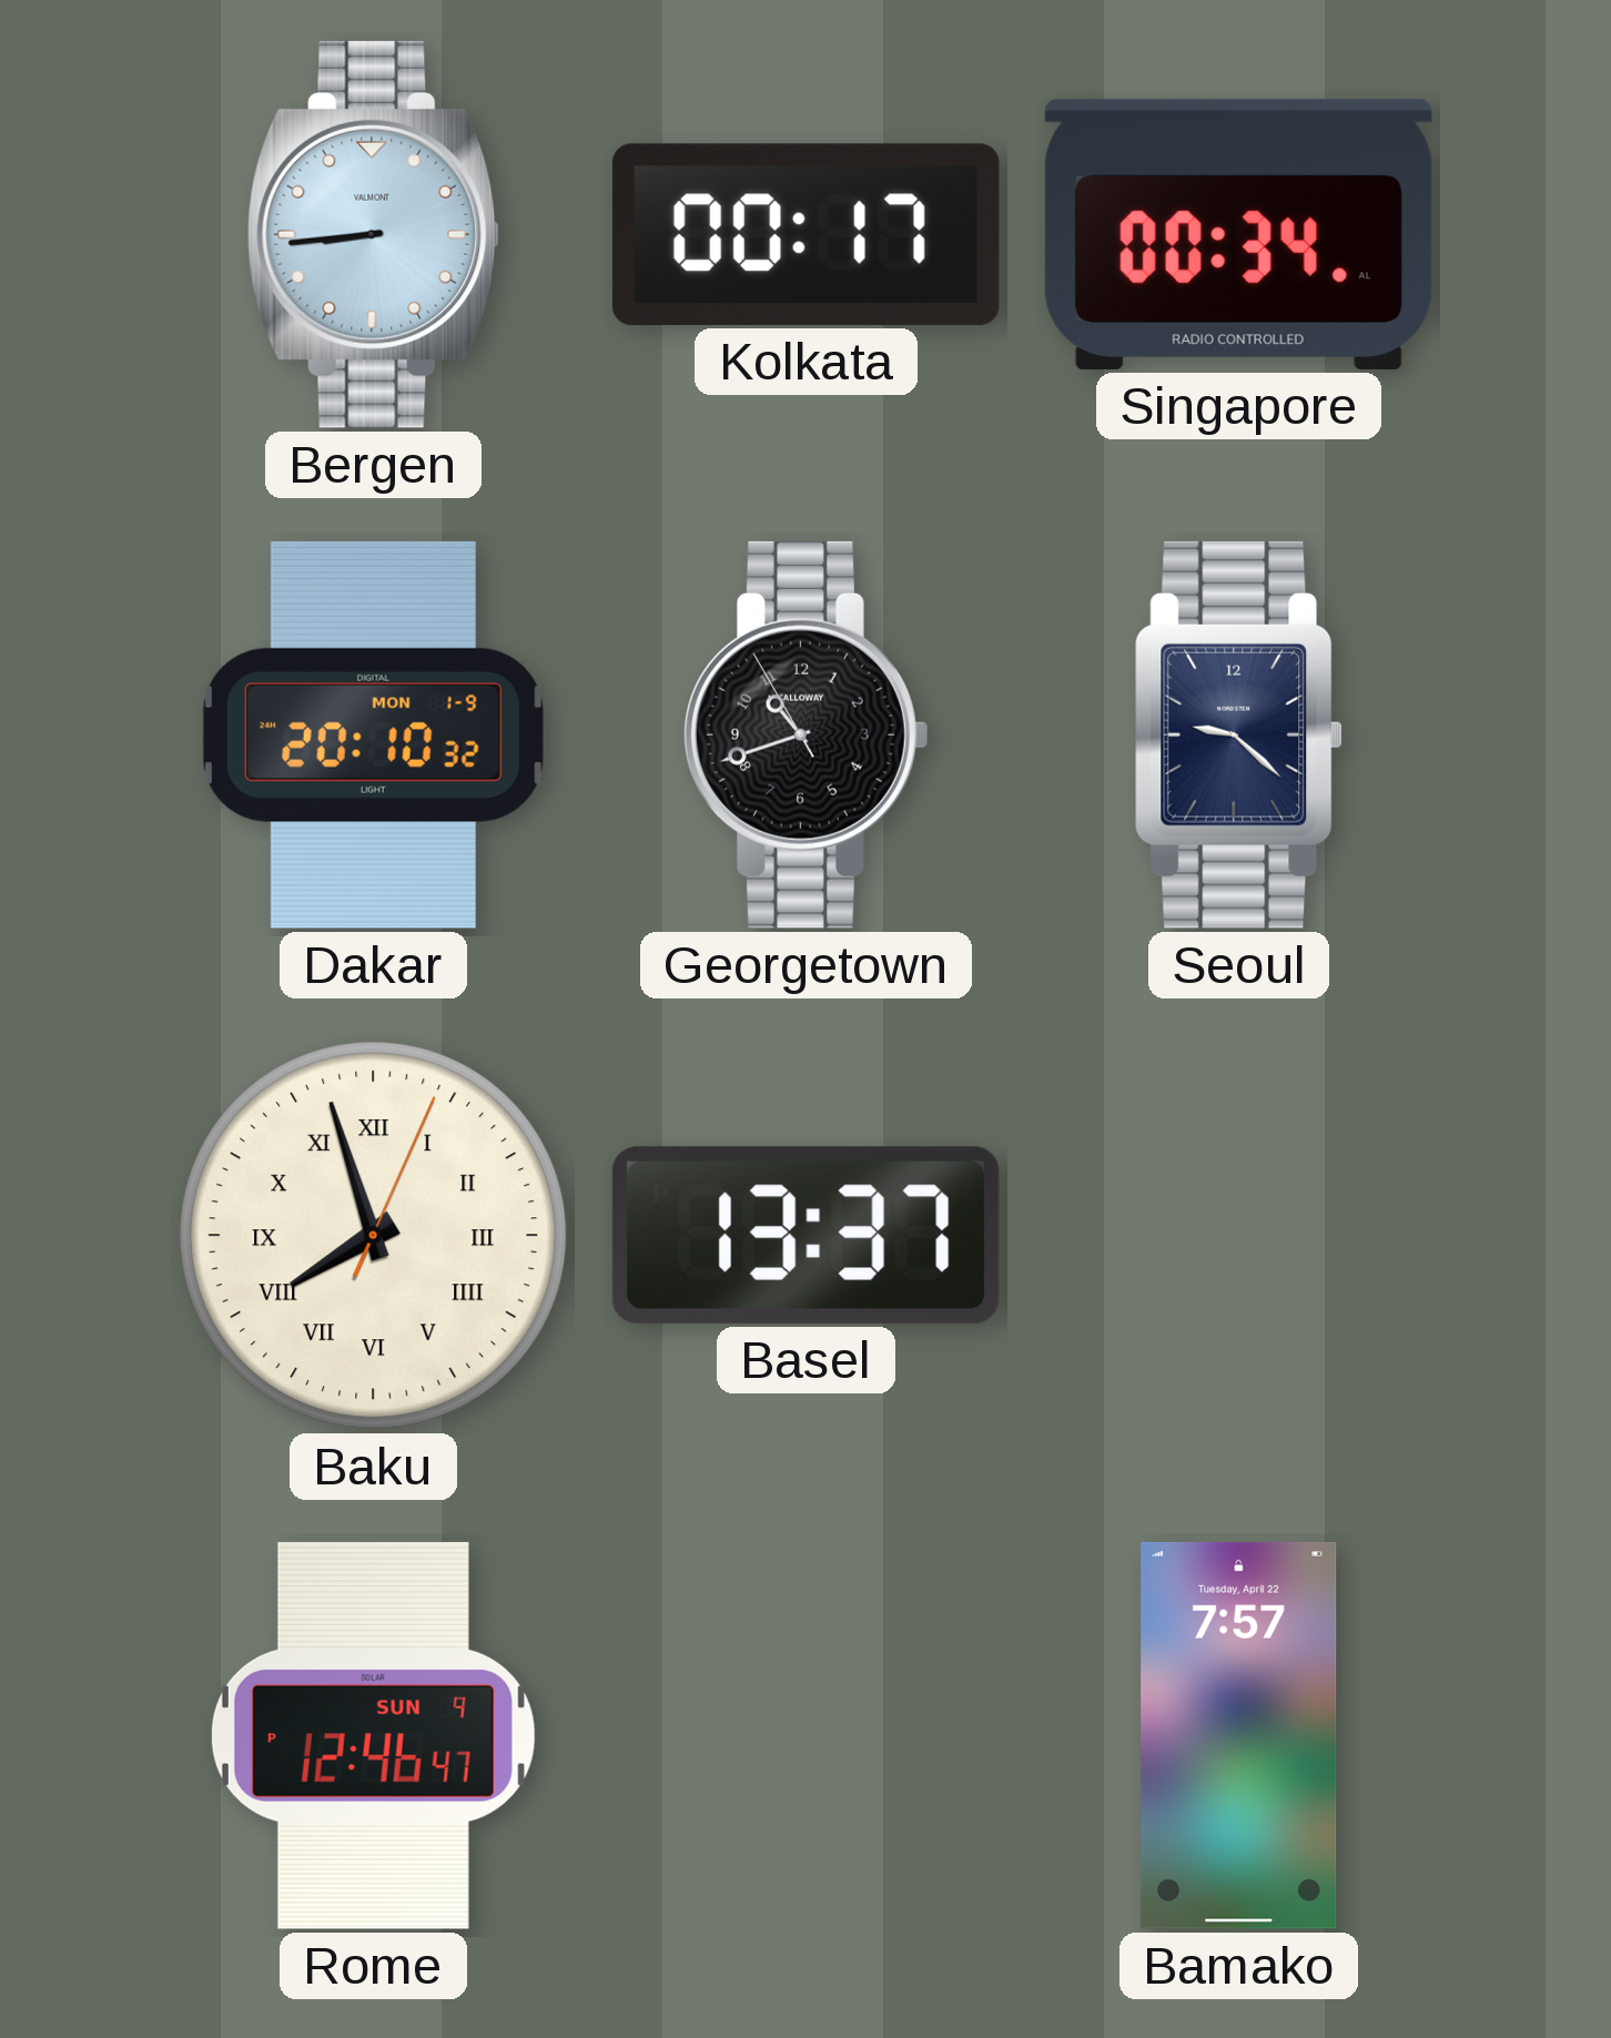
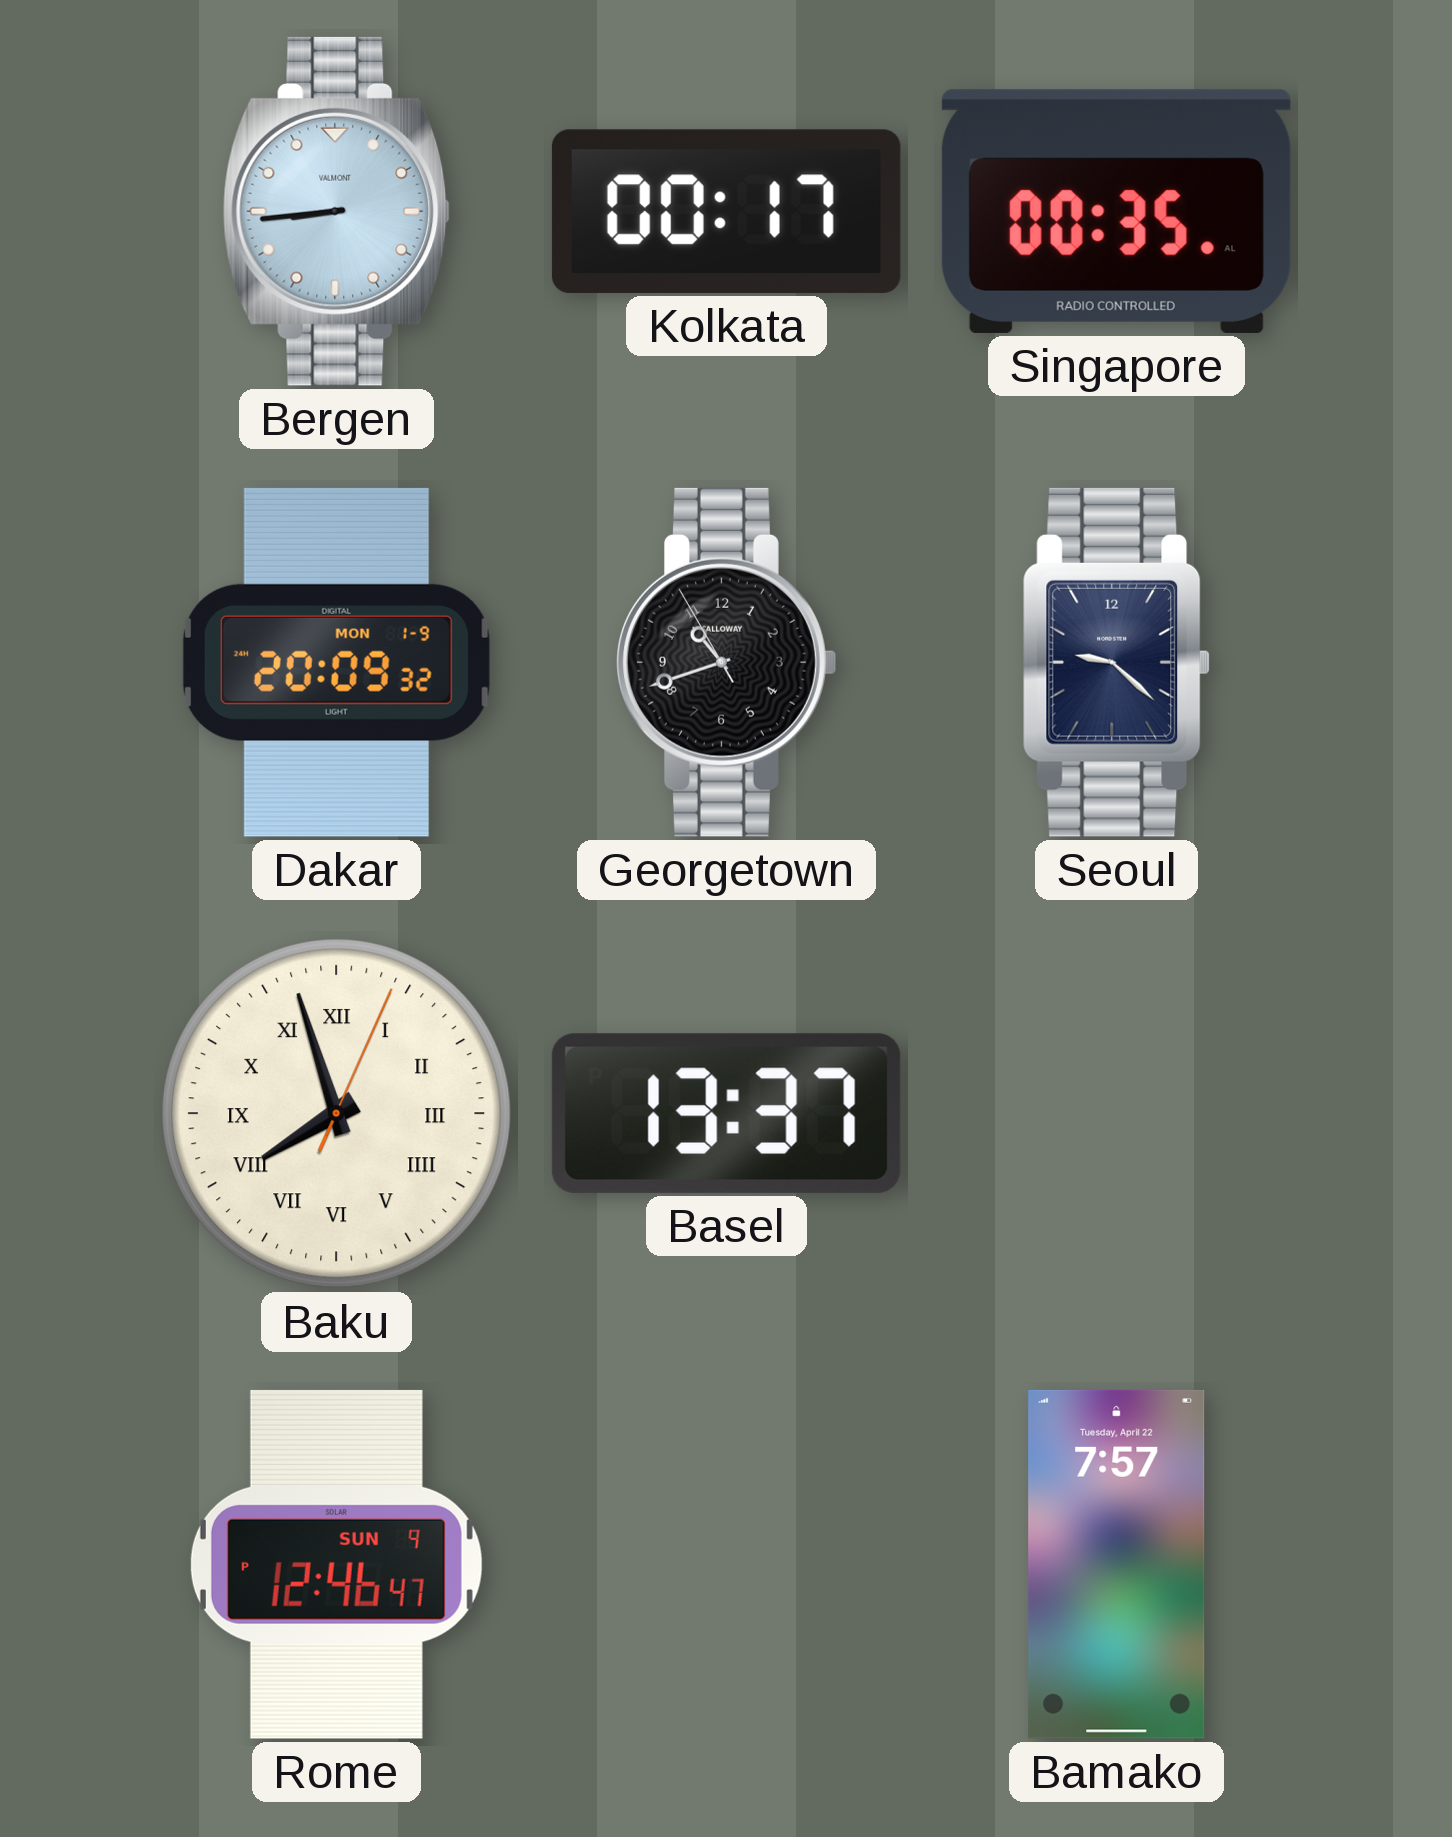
Singapore: 00:34 -> 00:35
Dakar: 20:10 -> 20:09
